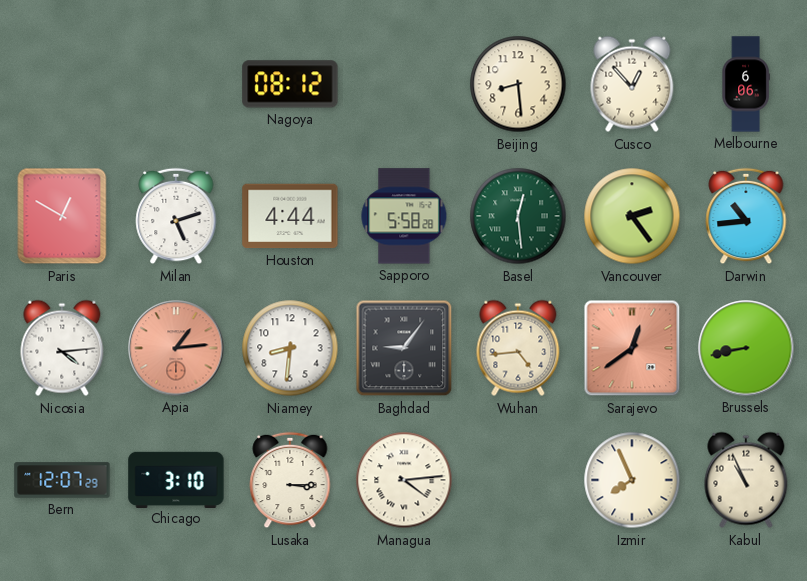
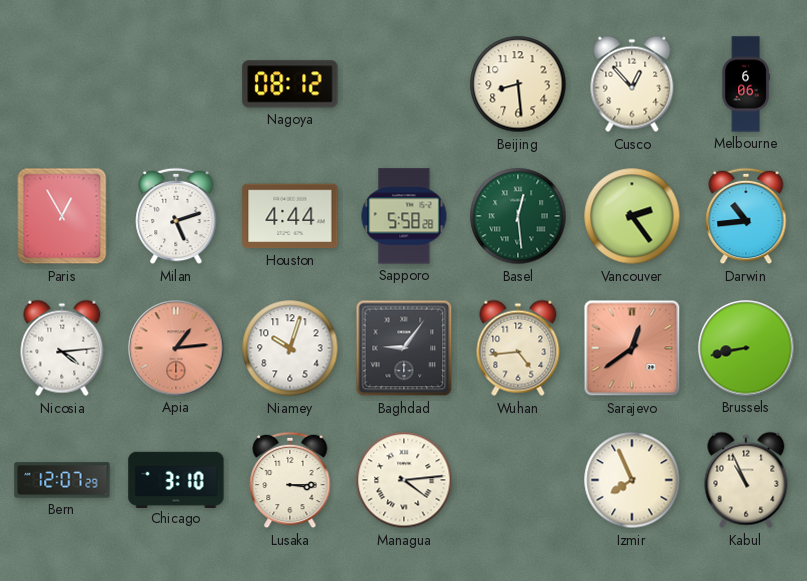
Paris: 12:50 -> 12:55
Niamey: 8:31 -> 10:03
